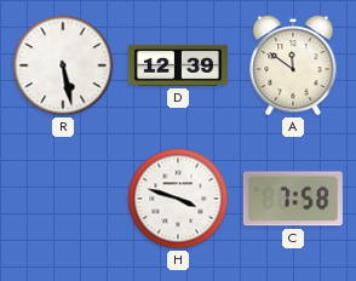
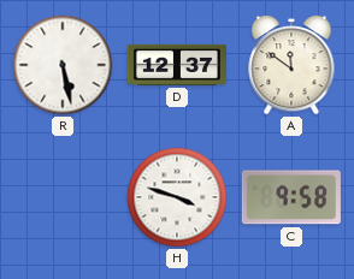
D: 12:39 -> 12:37
C: 7:58 -> 9:58
